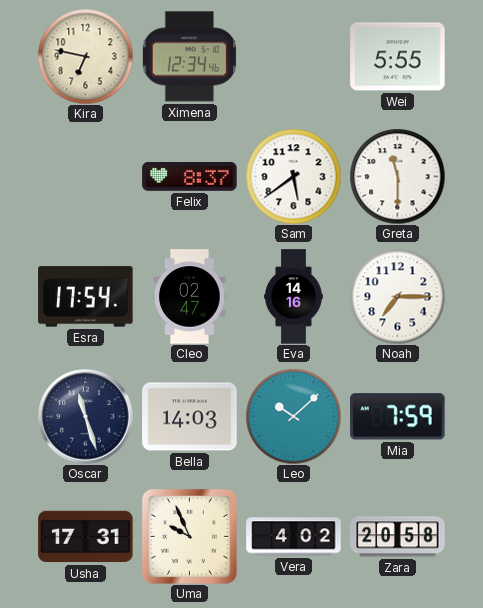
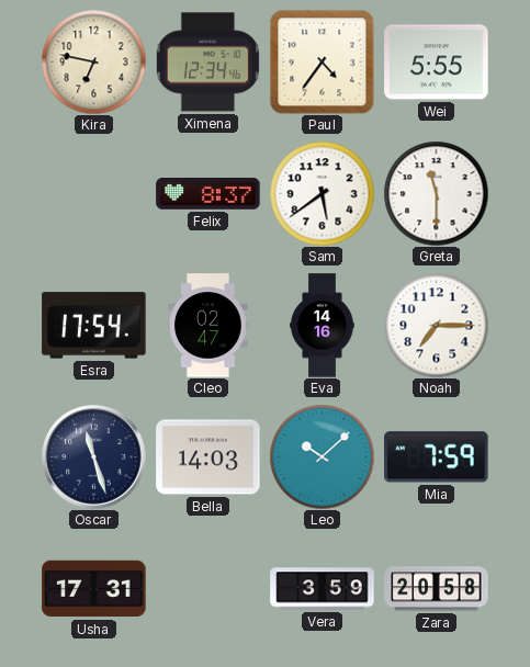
Paul: none -> 4:36
Uma: 9:56 -> none
Vera: 4:02 -> 3:59
